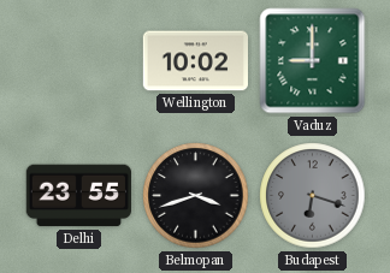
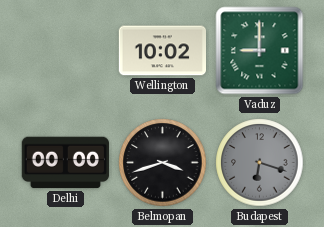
Delhi: 23:55 -> 00:00
